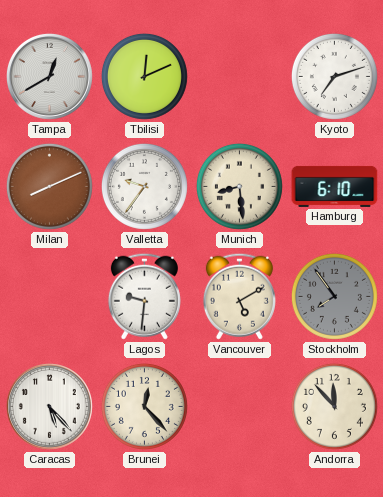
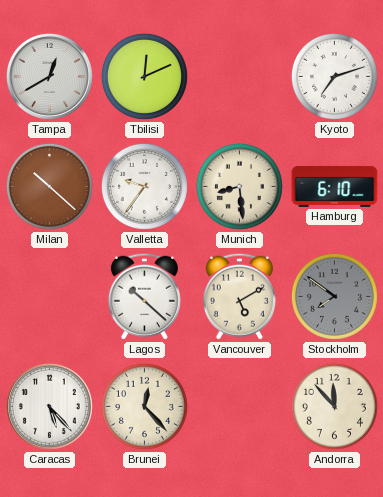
Milan: 8:11 -> 10:22
Lagos: 9:31 -> 10:22
Stockholm: 7:54 -> 7:51
